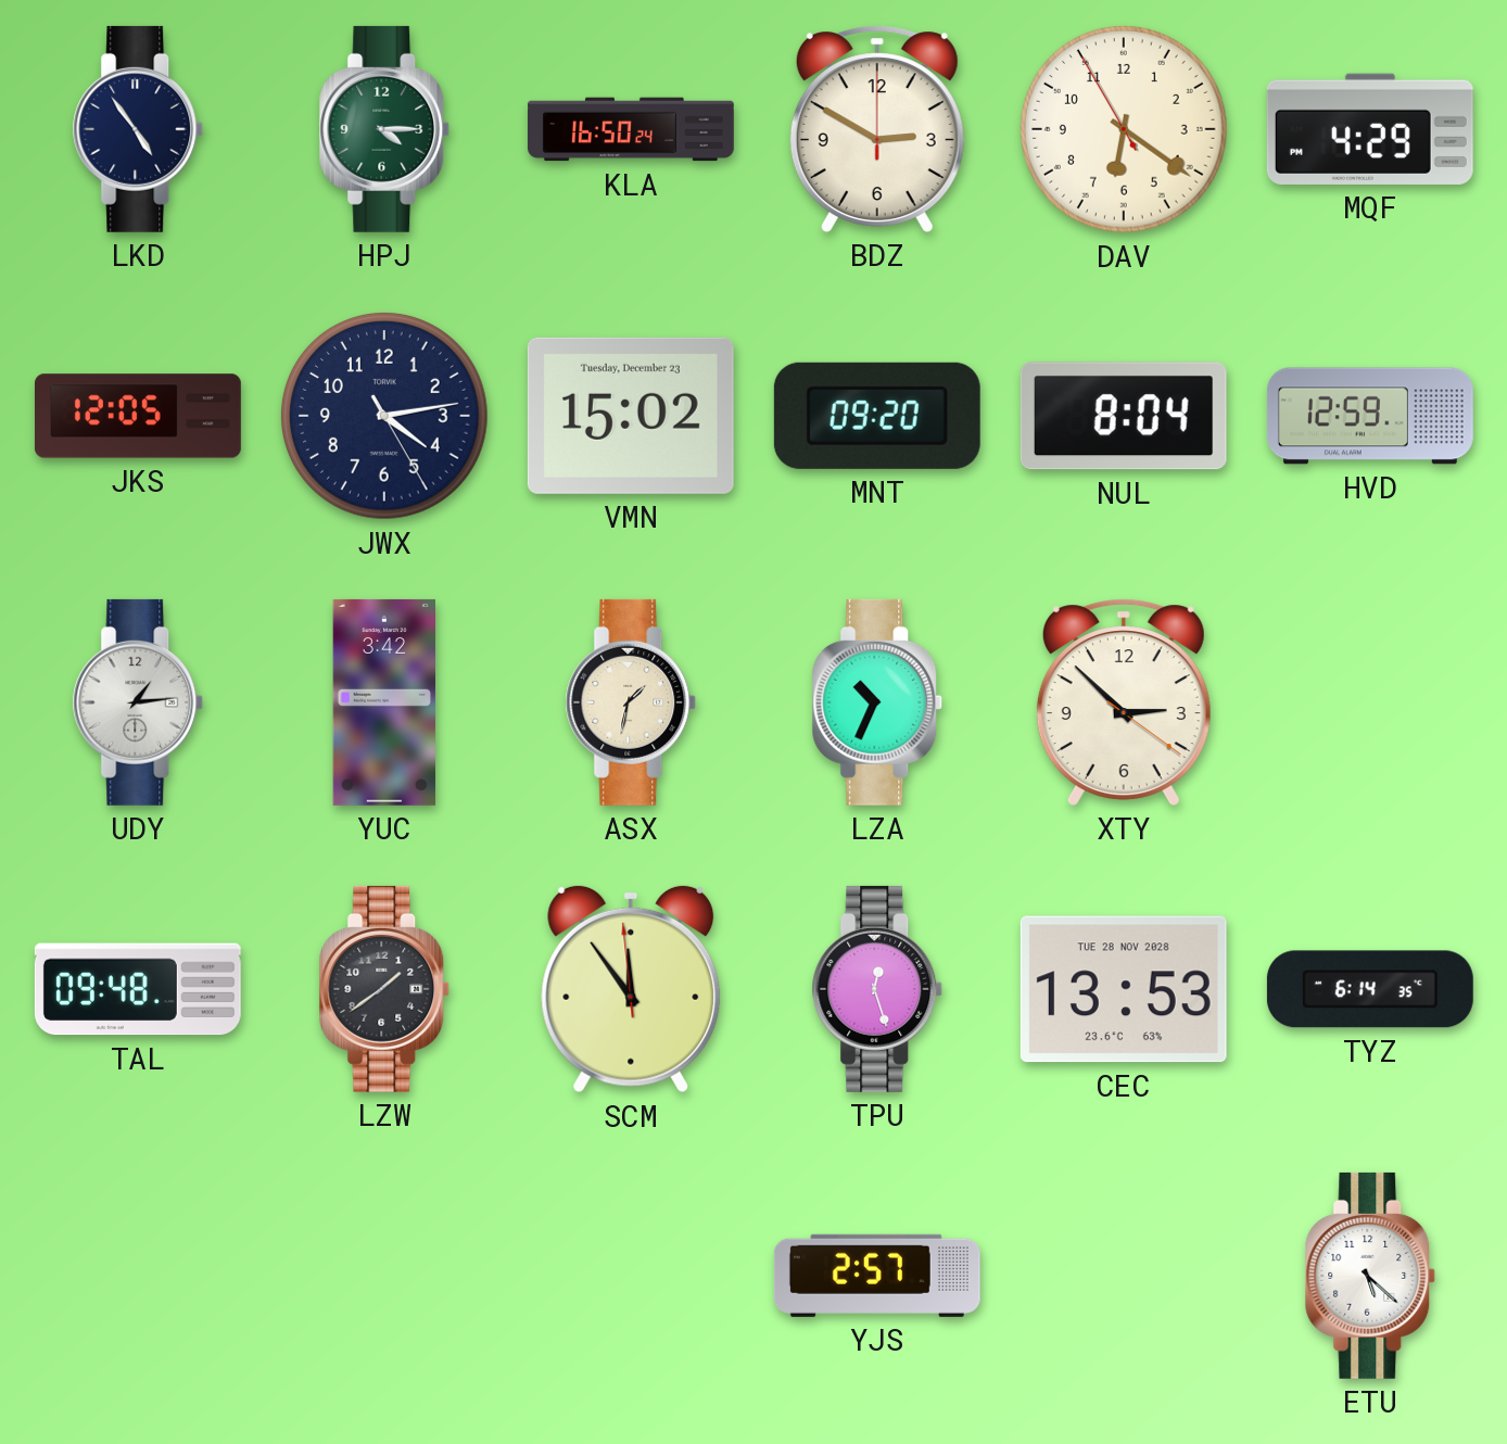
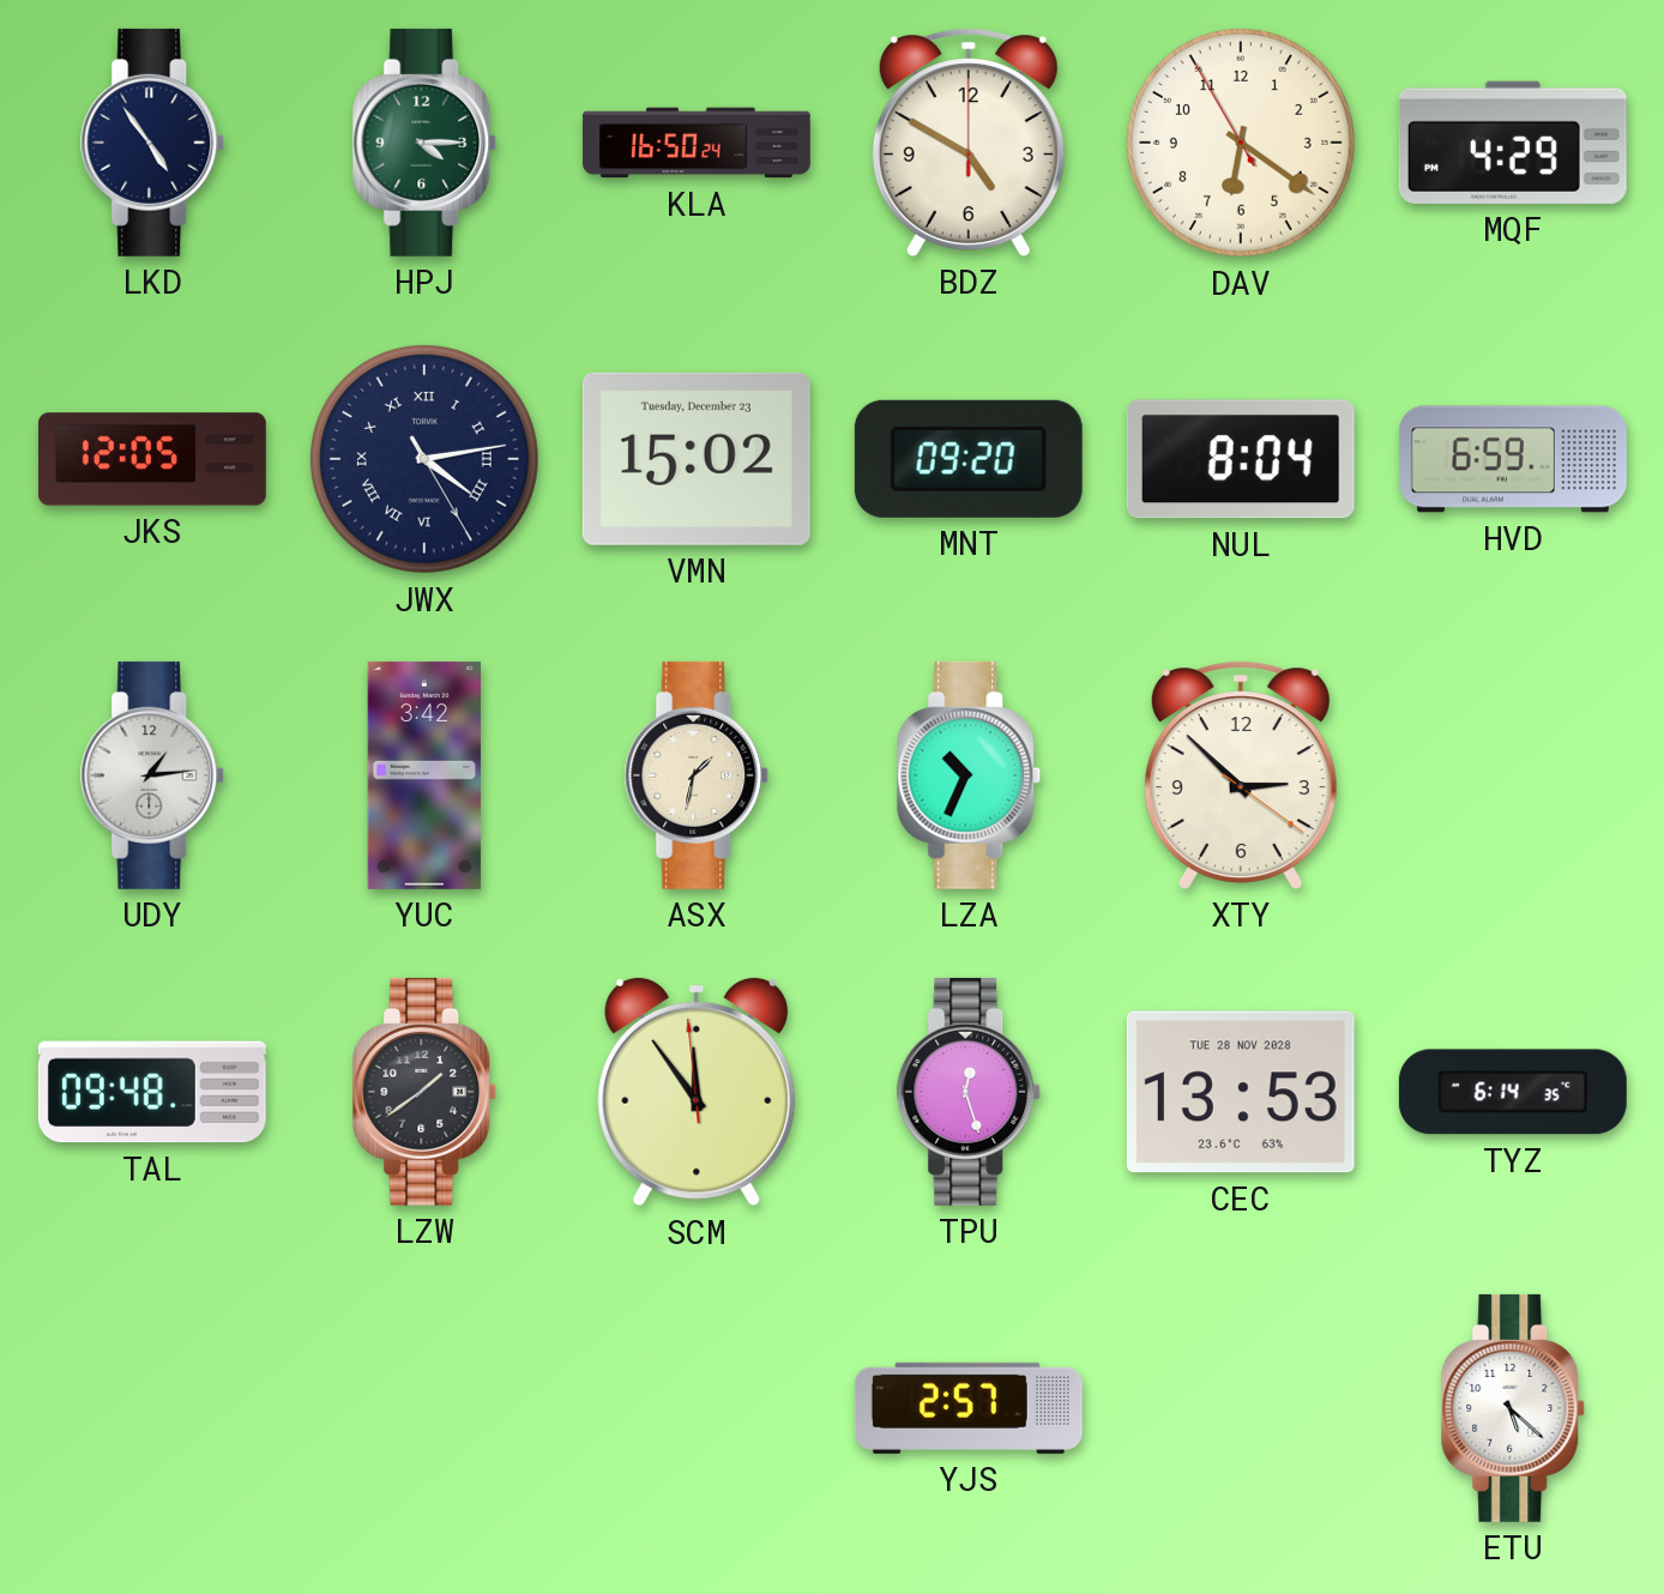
BDZ: 2:50 -> 4:50
JWX numerals: Arabic -> Roman
HVD: 12:59 -> 6:59
